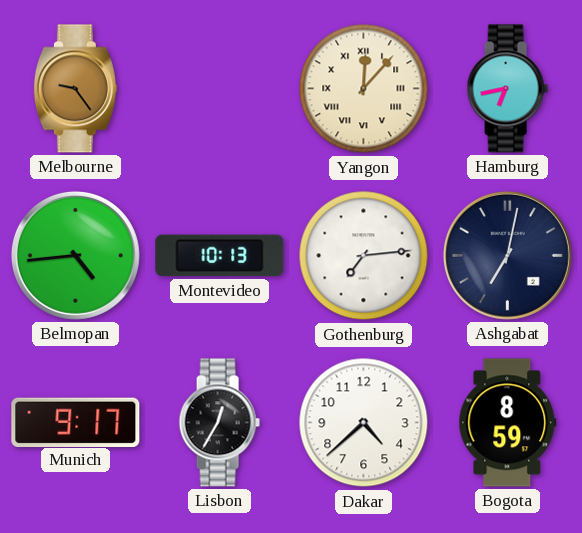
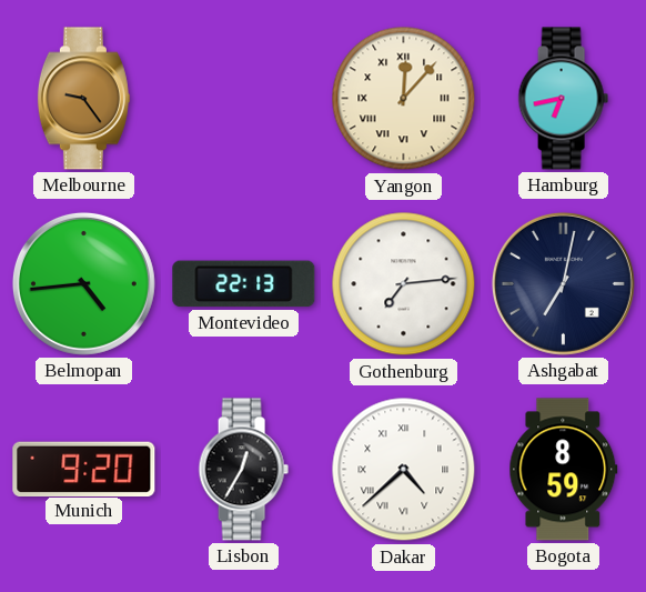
Montevideo: 10:13 -> 22:13
Munich: 9:17 -> 9:20
Dakar numerals: Arabic -> Roman
